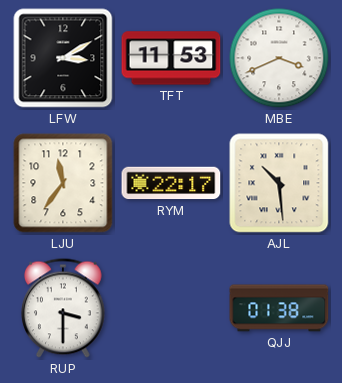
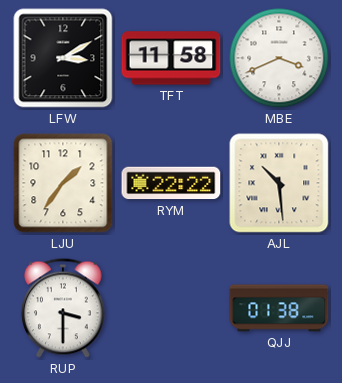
TFT: 11:53 -> 11:58
LJU: 11:36 -> 1:36
RYM: 22:17 -> 22:22
